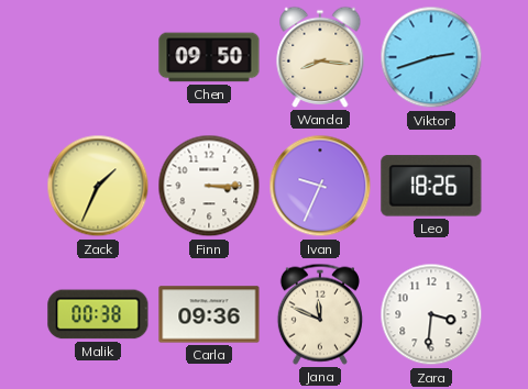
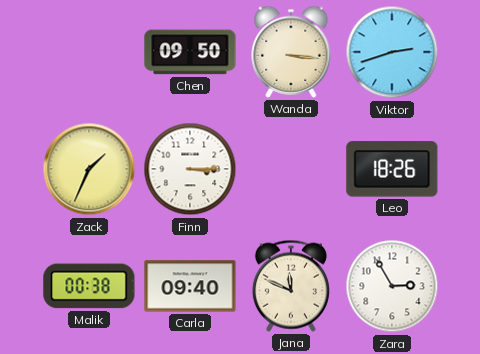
Wanda: 8:16 -> 3:16
Ivan: 9:34 -> none
Carla: 09:36 -> 09:40
Zara: 3:31 -> 2:55
